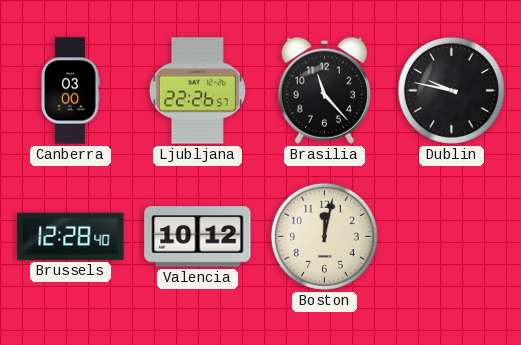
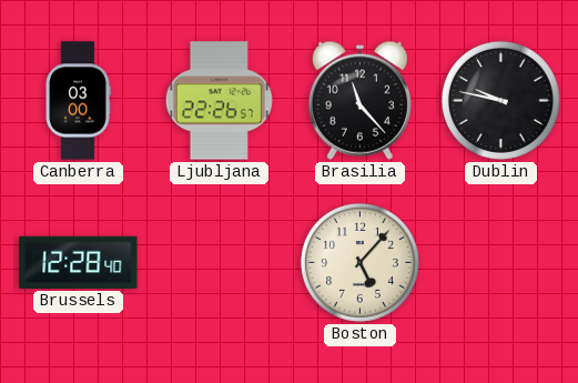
Valencia: 10:12 -> none
Boston: 12:02 -> 5:07
